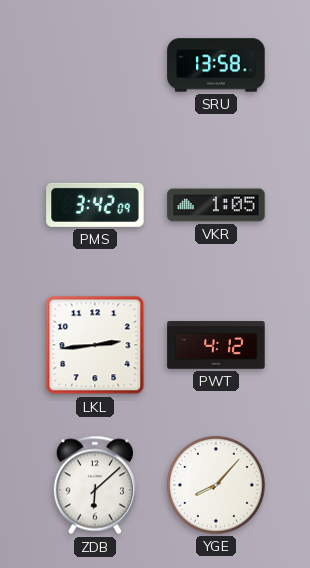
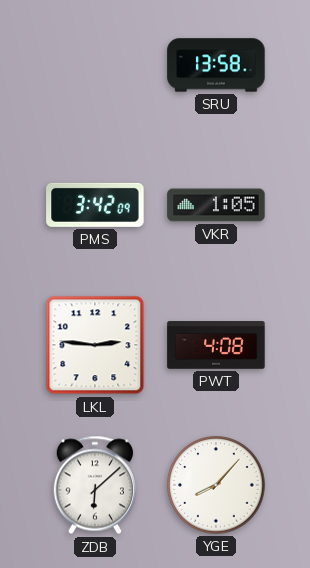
LKL: 2:44 -> 2:46
PWT: 4:12 -> 4:08
